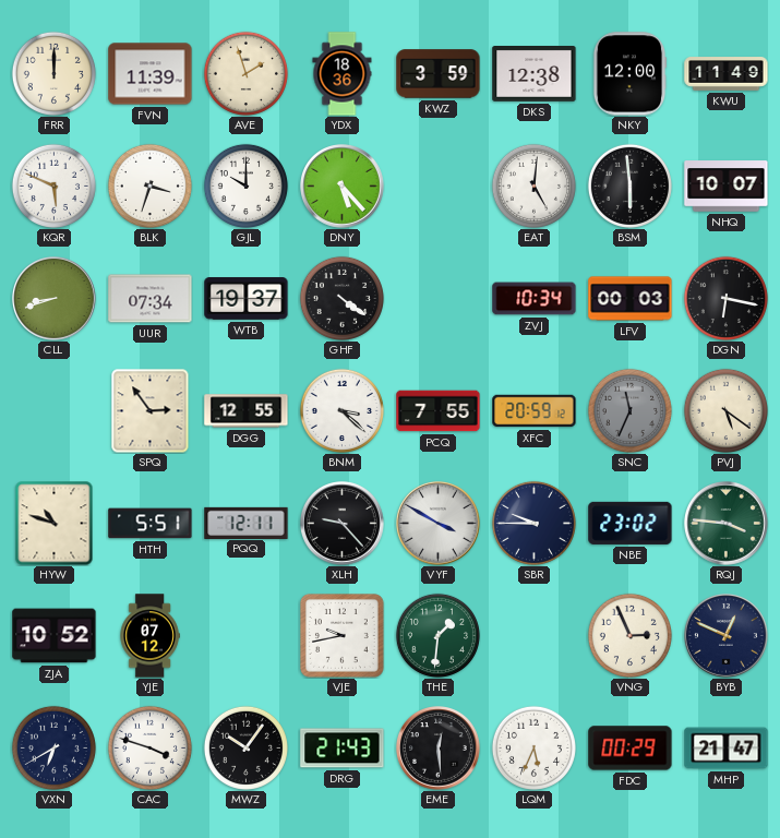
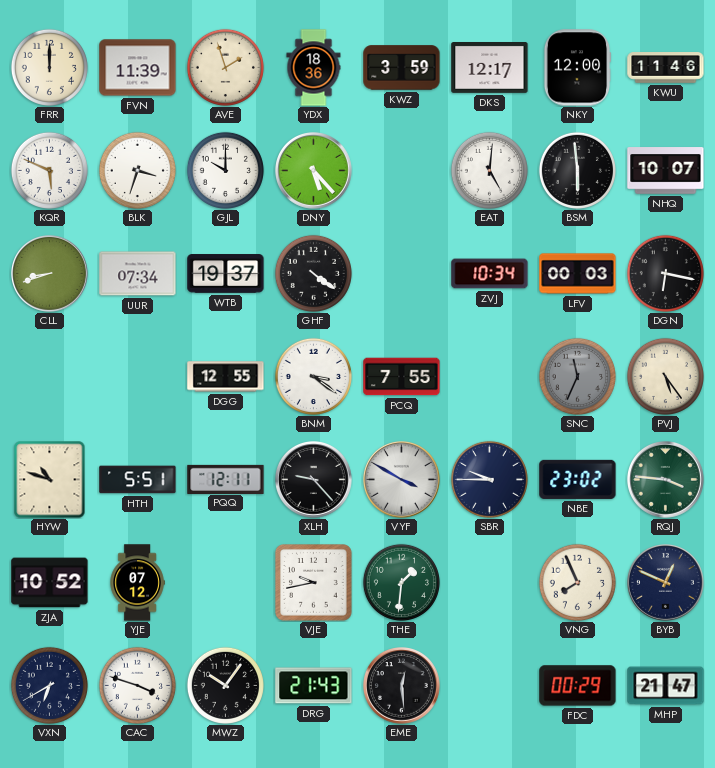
DKS: 12:38 -> 12:17
KWU: 11:49 -> 11:46
SPQ: 2:54 -> none
BNM: 3:22 -> 3:21
XFC: 20:59 -> none
PVJ: 5:21 -> 5:24
VNG: 2:56 -> 7:56
LQM: 5:34 -> none
